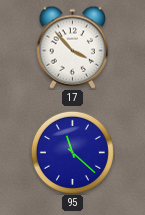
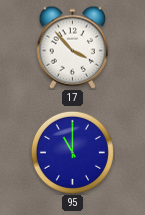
95: 11:22 -> 11:00
